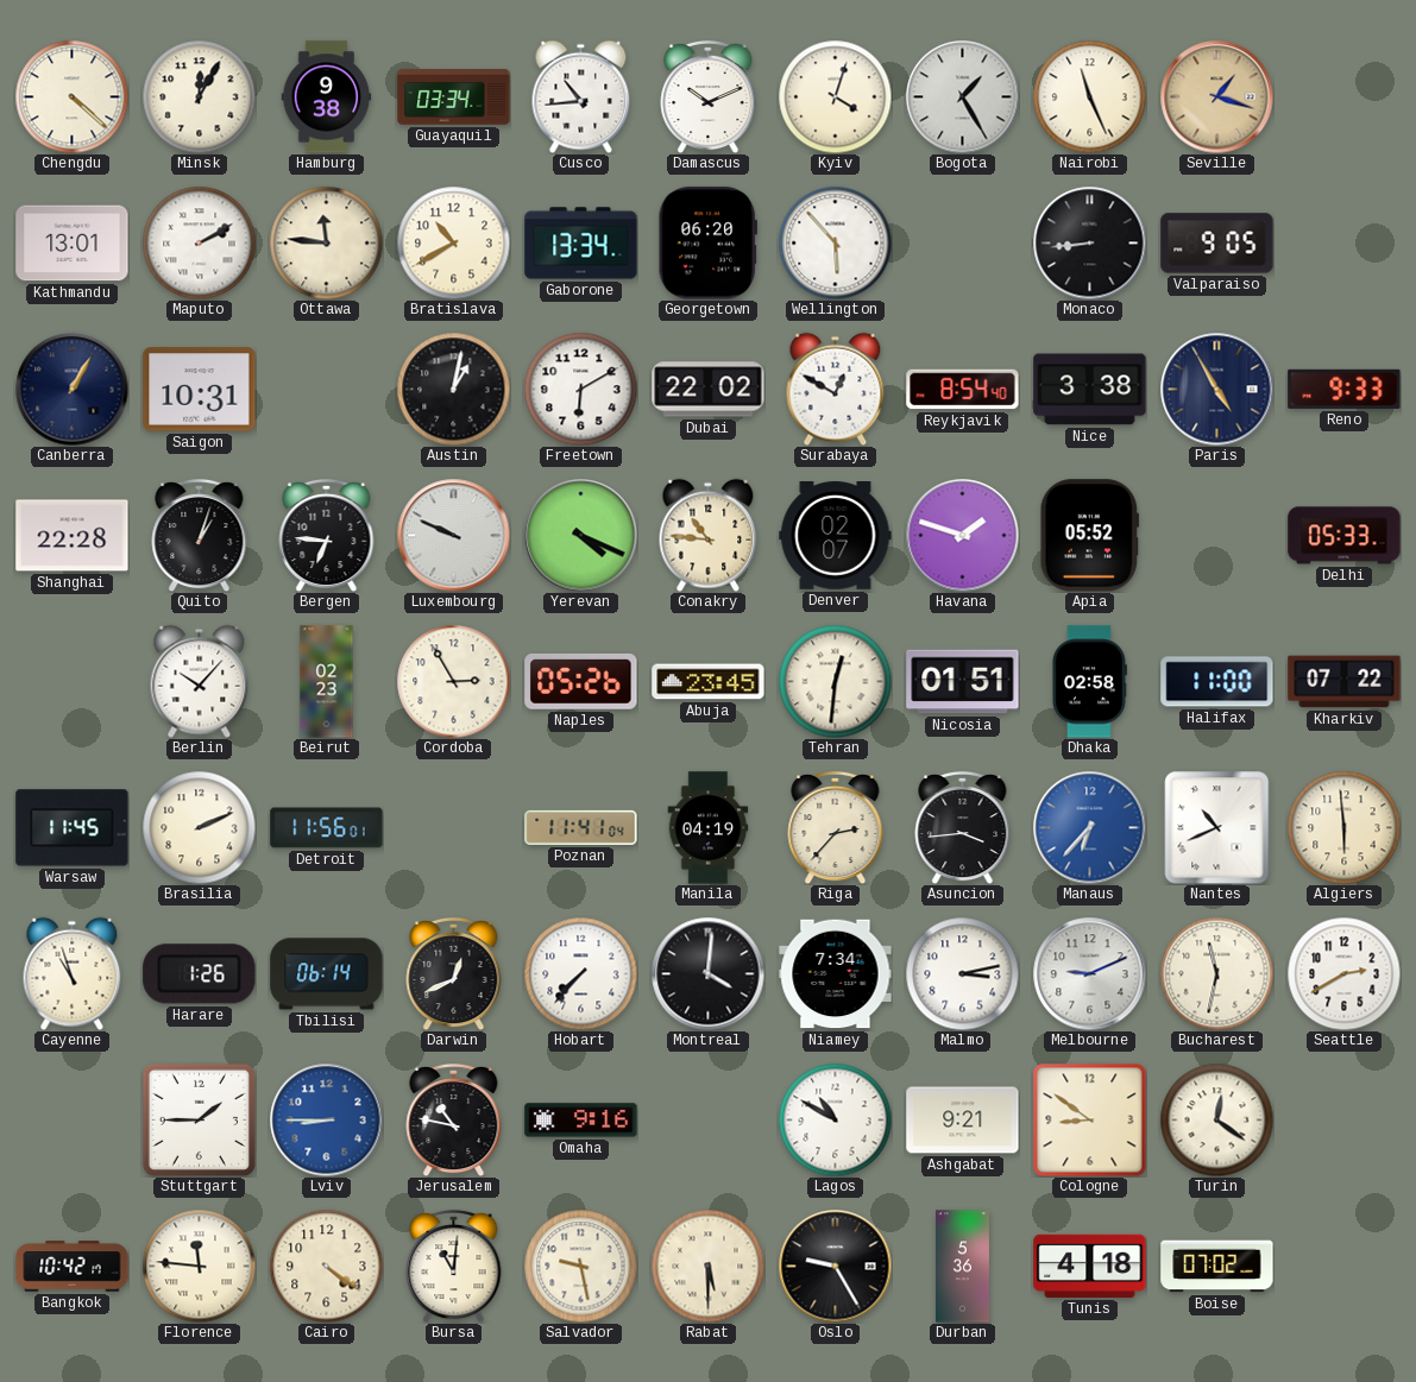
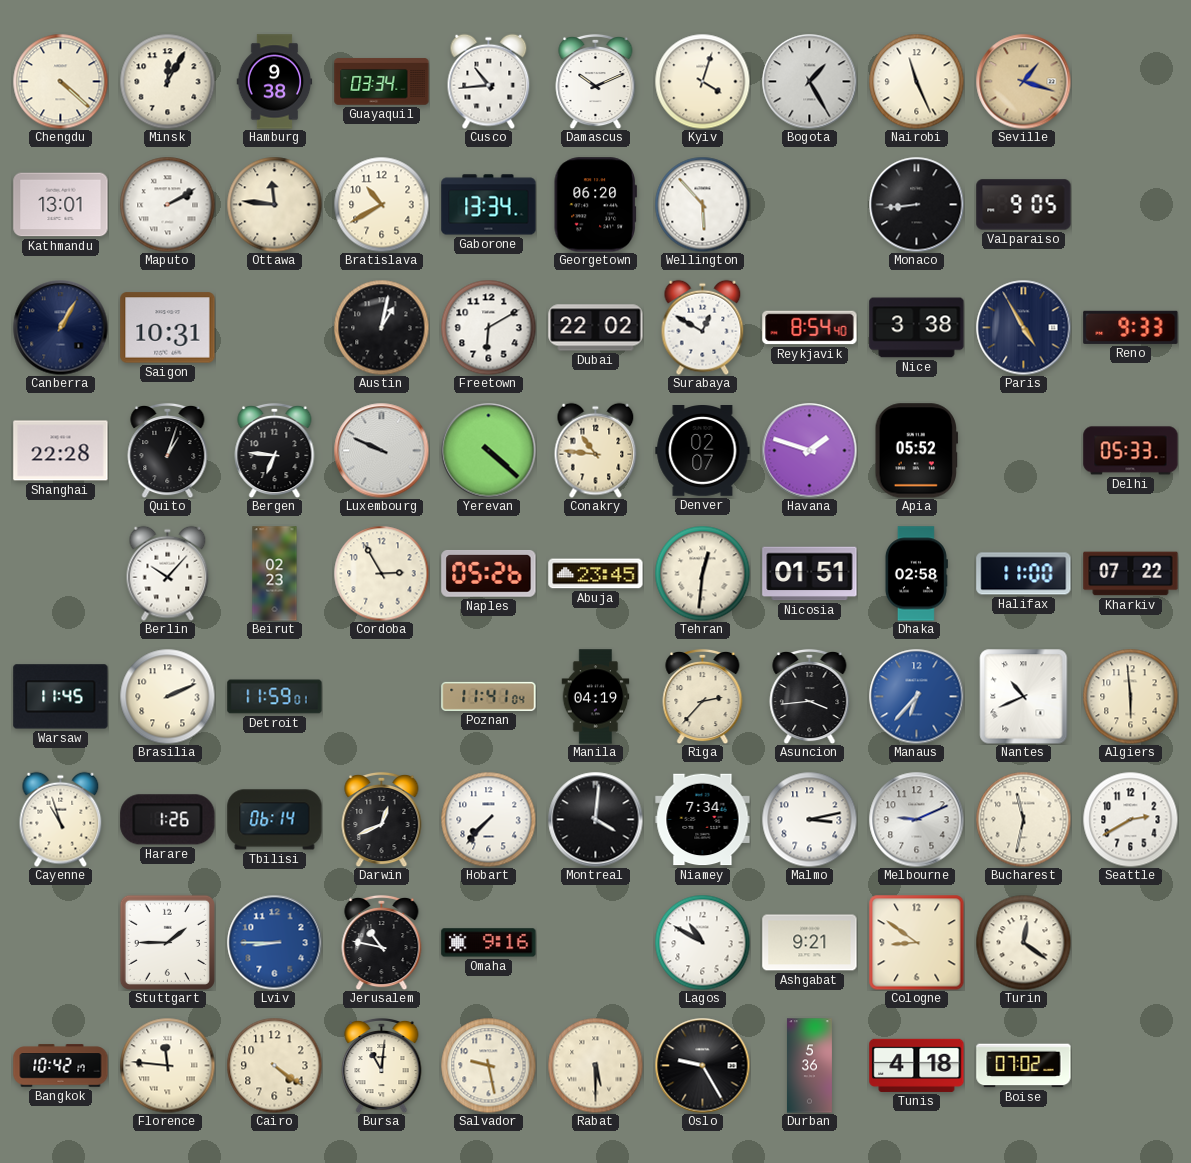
Yerevan: 4:19 -> 4:22
Detroit: 11:56 -> 11:59
